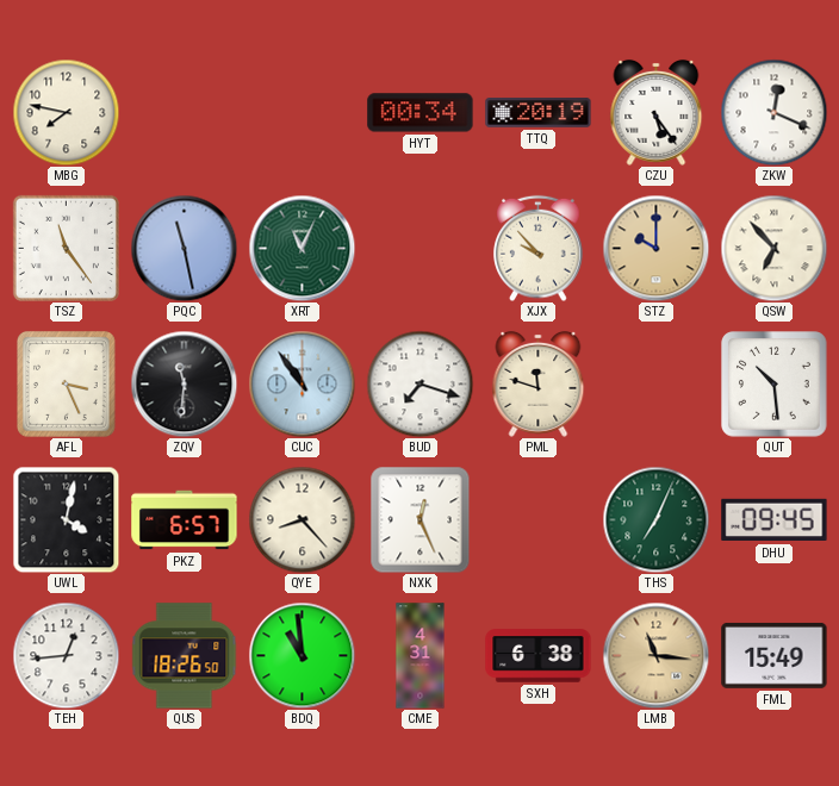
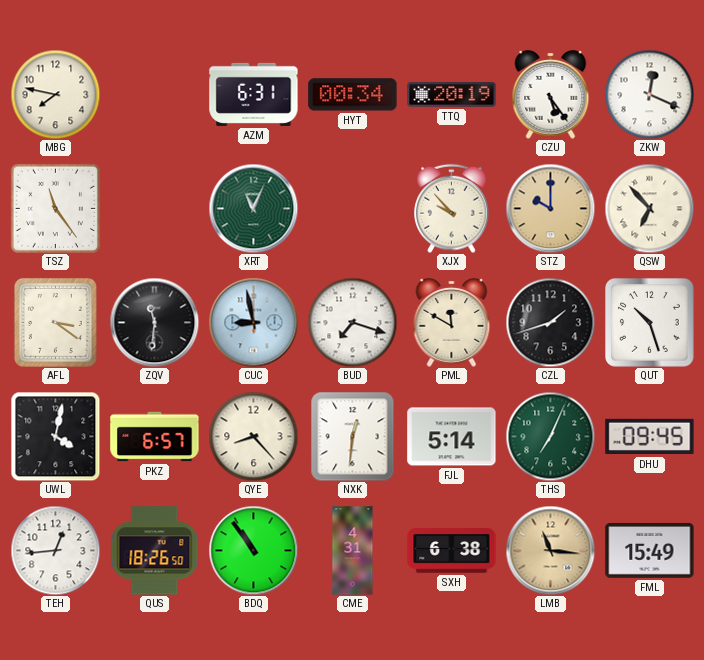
AZM: none -> 6:31
PQC: 11:28 -> none
AFL: 3:26 -> 3:21
CUC: 10:54 -> 8:58
PML: 11:48 -> 11:50
CZL: none -> 1:42
QUT: 10:29 -> 10:27
NXK: 12:26 -> 12:31
FJL: none -> 5:14
BDQ: 10:59 -> 10:54
